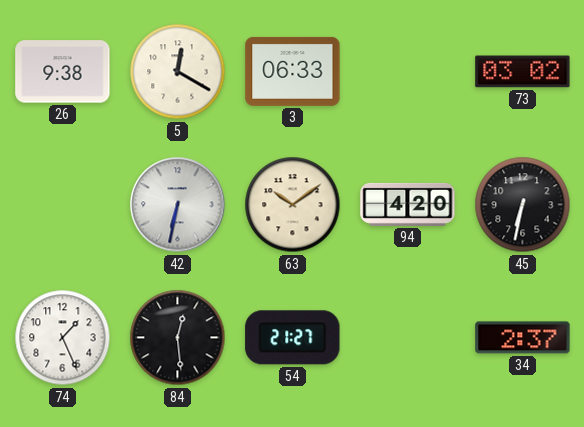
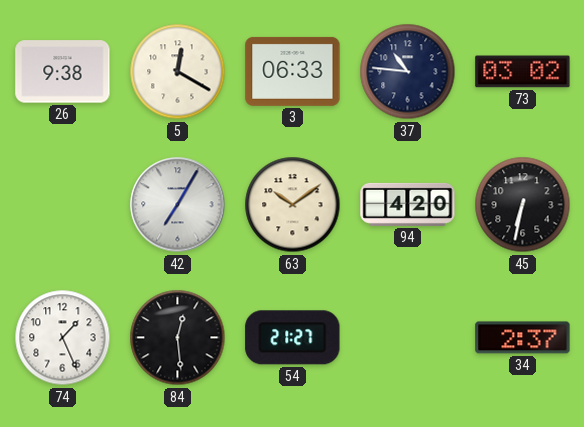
37: none -> 10:46
42: 6:32 -> 7:05
